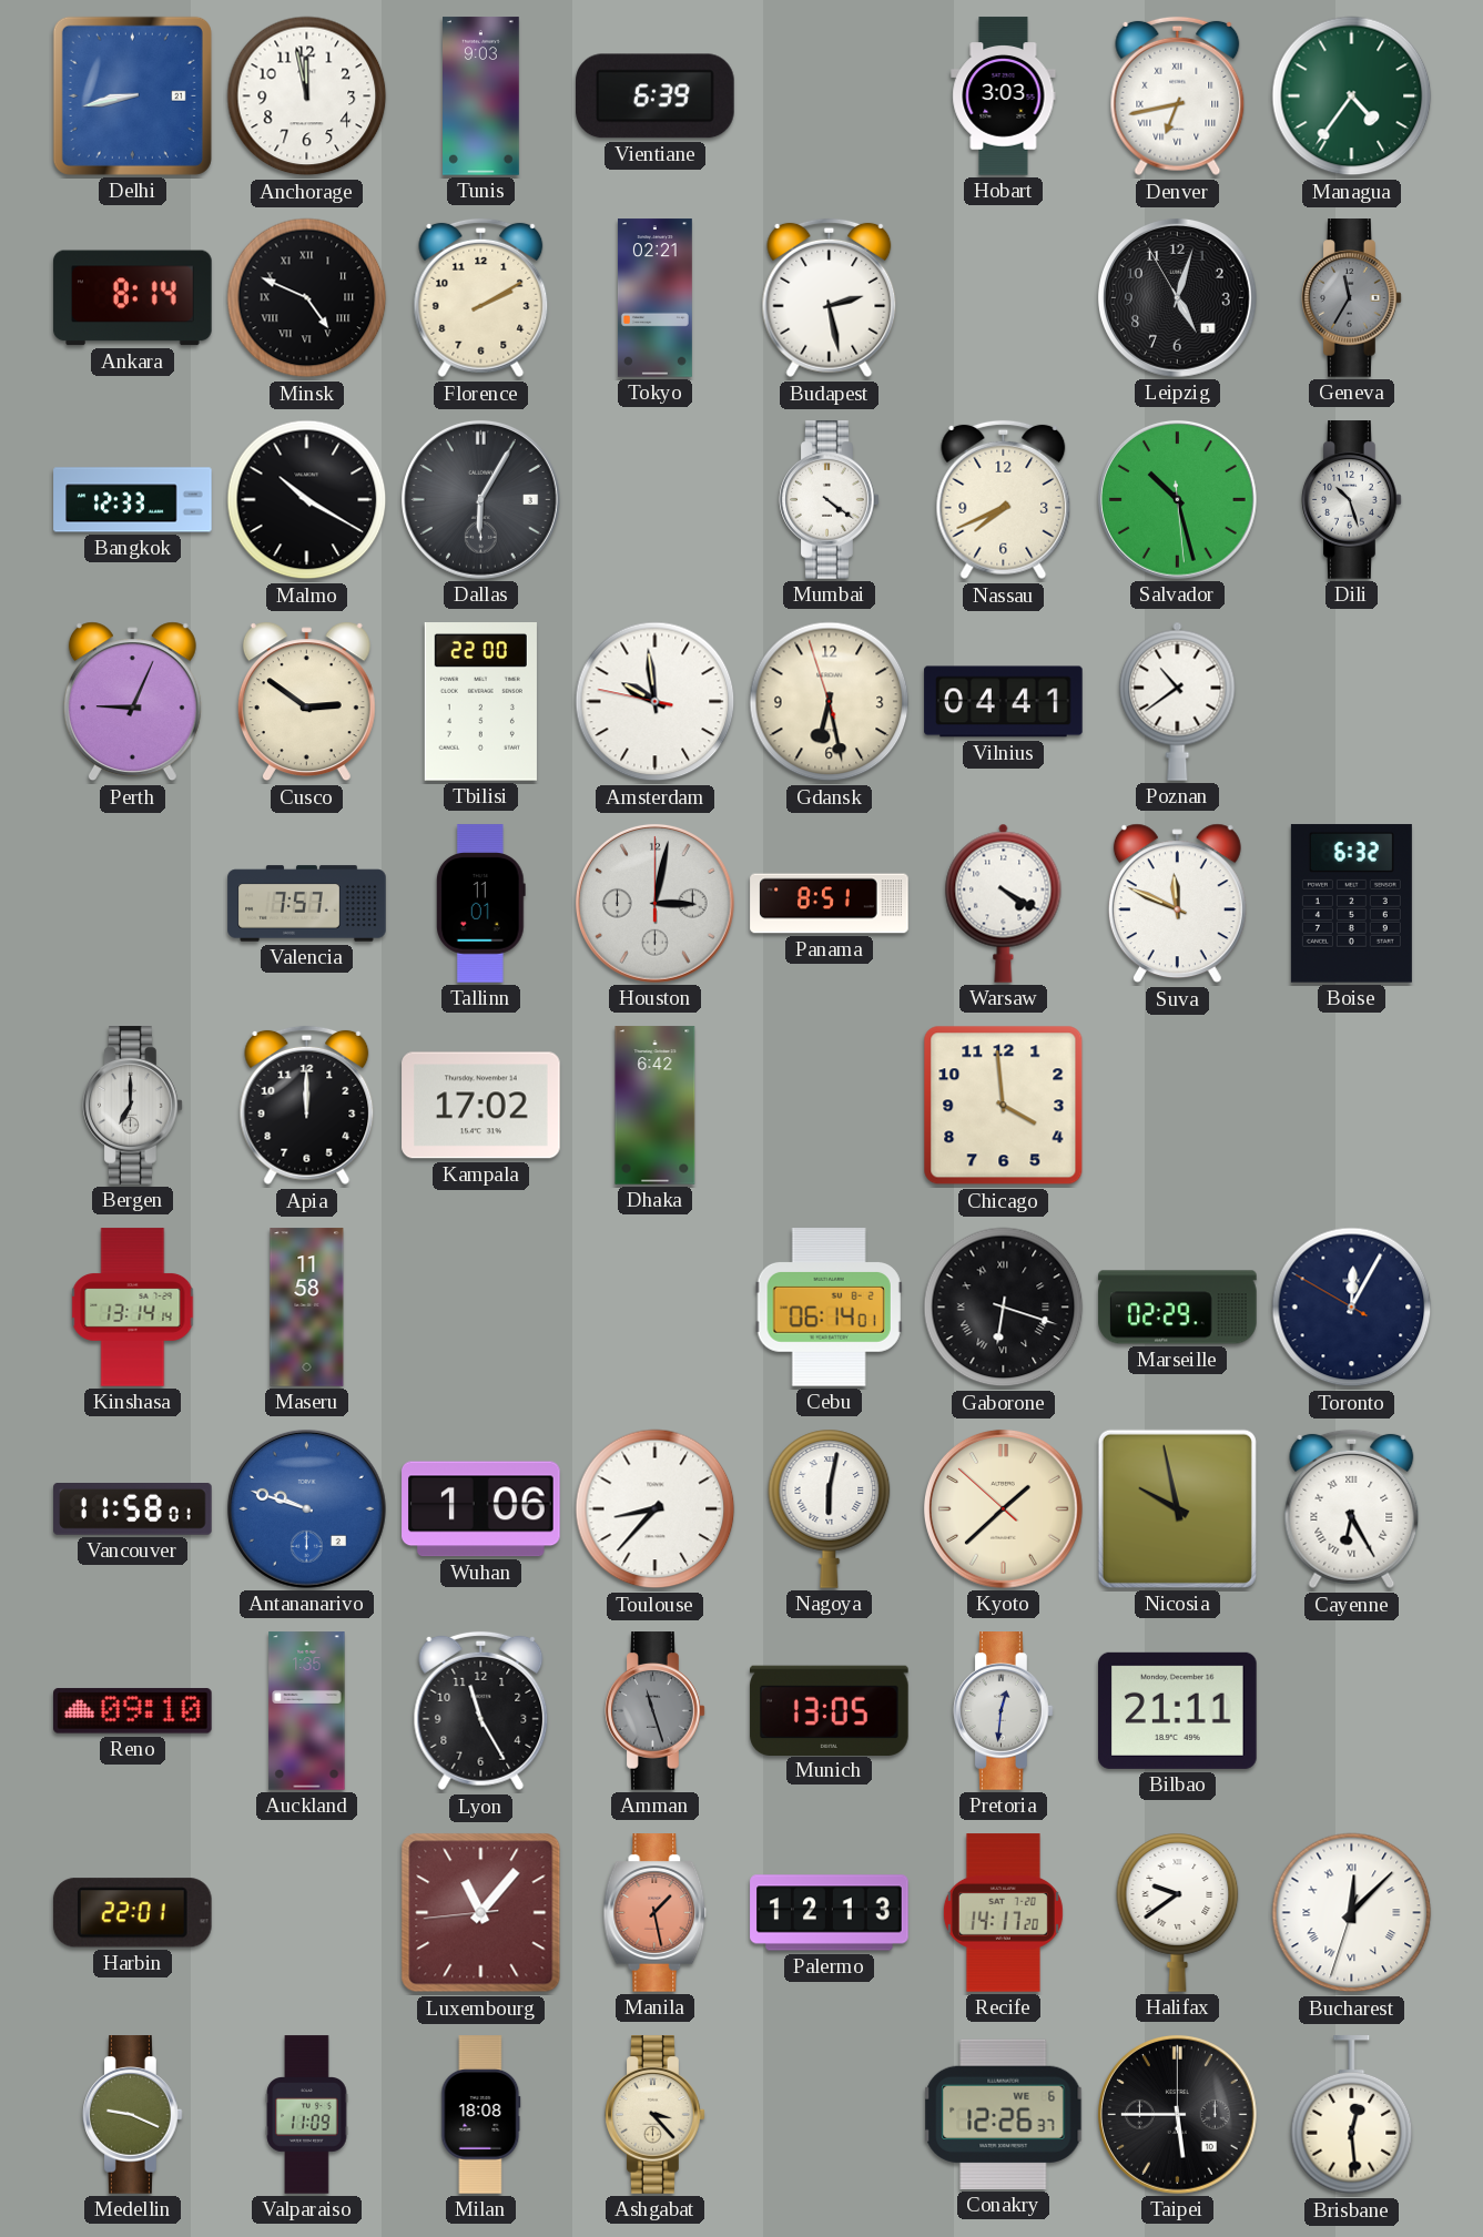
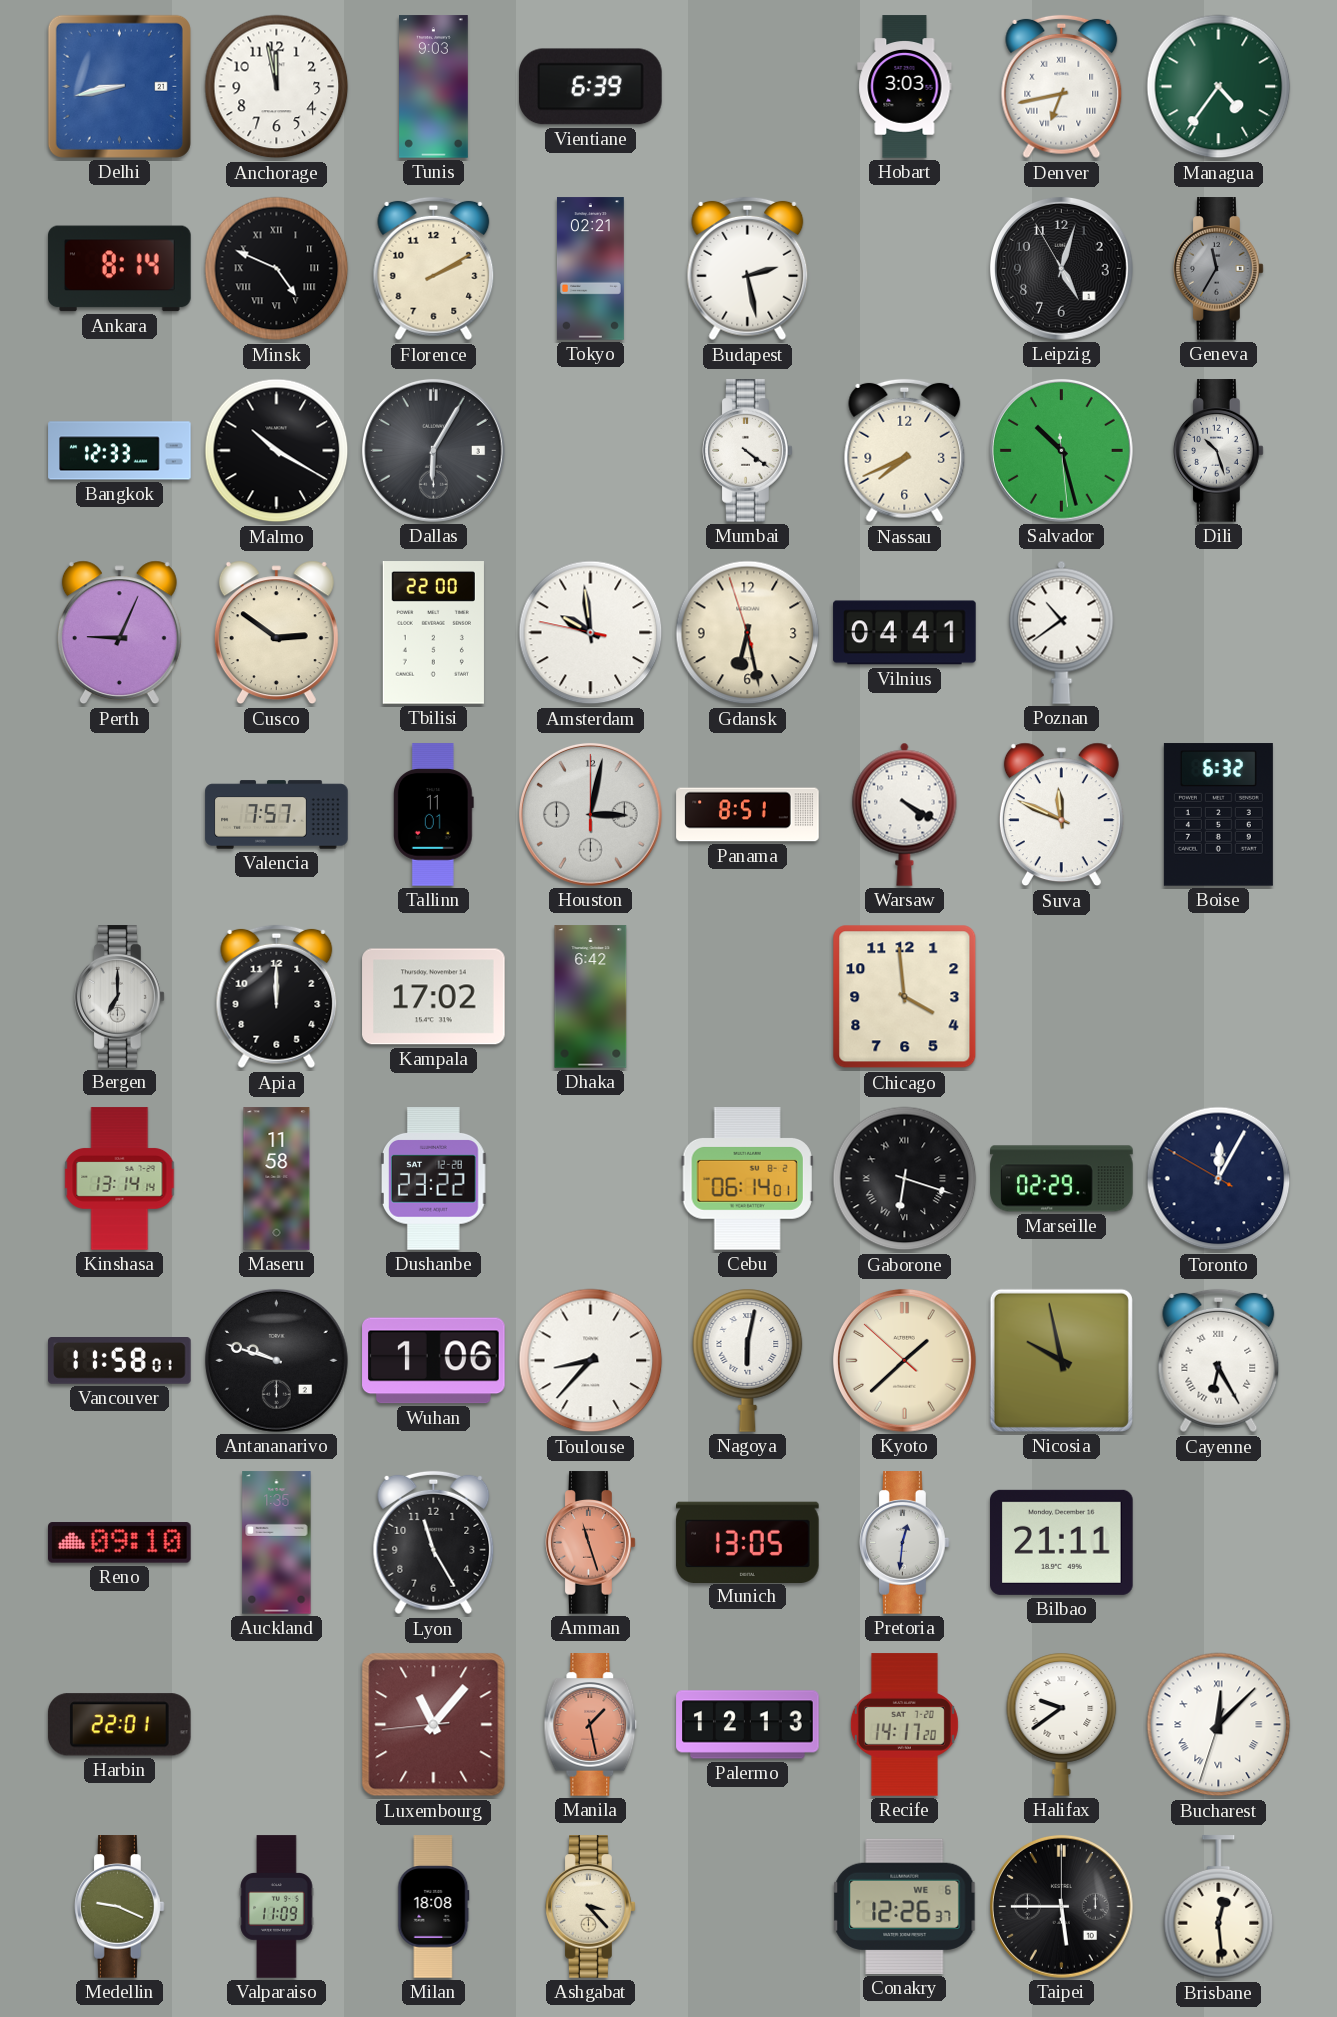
Dushanbe: none -> 23:22
Antananarivo dial: blue -> black
Amman dial: grey -> salmon
